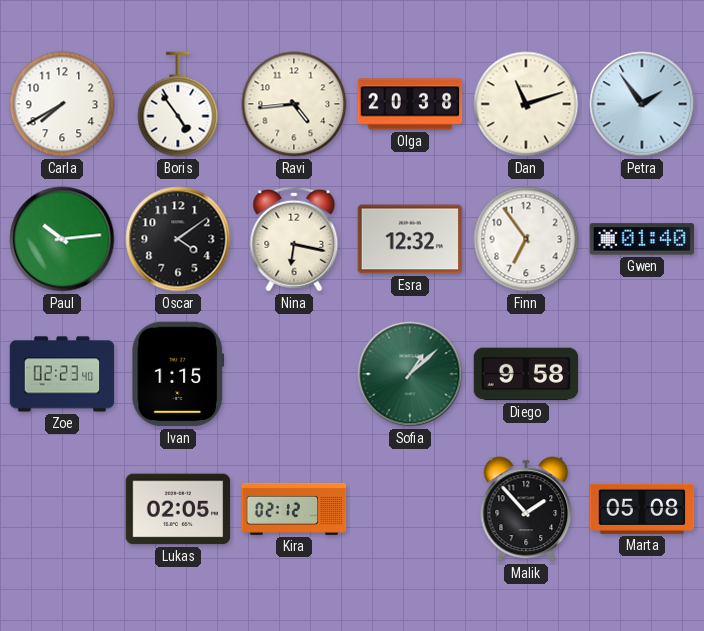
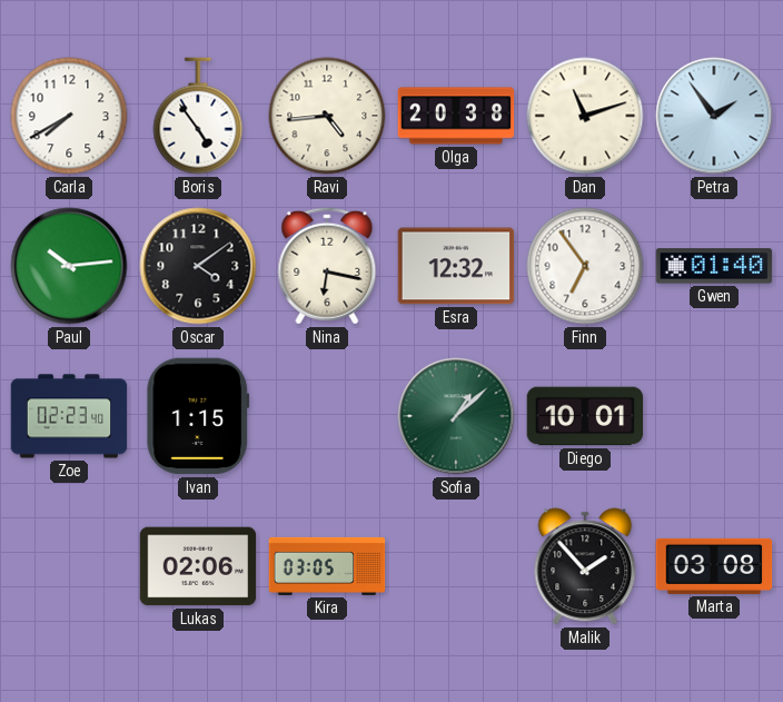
Diego: 9:58 -> 10:01
Lukas: 02:05 -> 02:06
Kira: 02:12 -> 03:05
Marta: 05:08 -> 03:08
